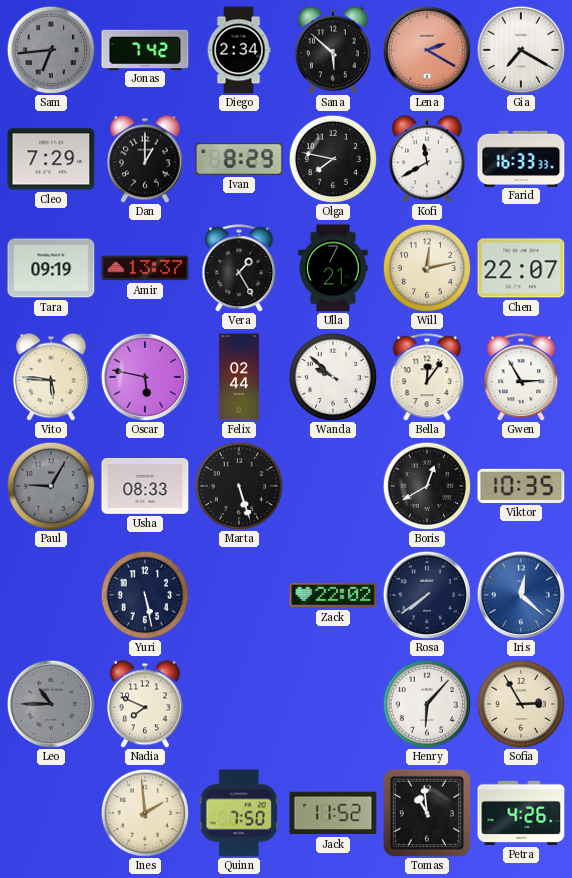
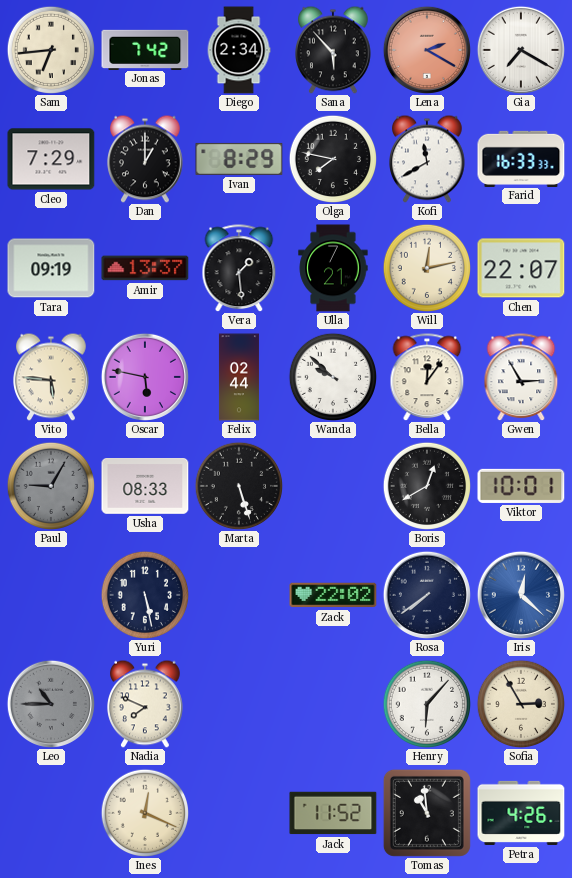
Sam dial: grey -> cream
Sana: 5:52 -> 5:53
Vera: 1:25 -> 1:29
Viktor: 10:35 -> 10:01
Ines: 1:59 -> 12:19
Quinn: 7:50 -> none
